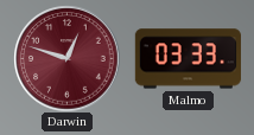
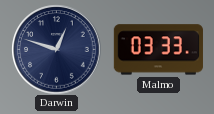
Darwin dial: burgundy -> navy
